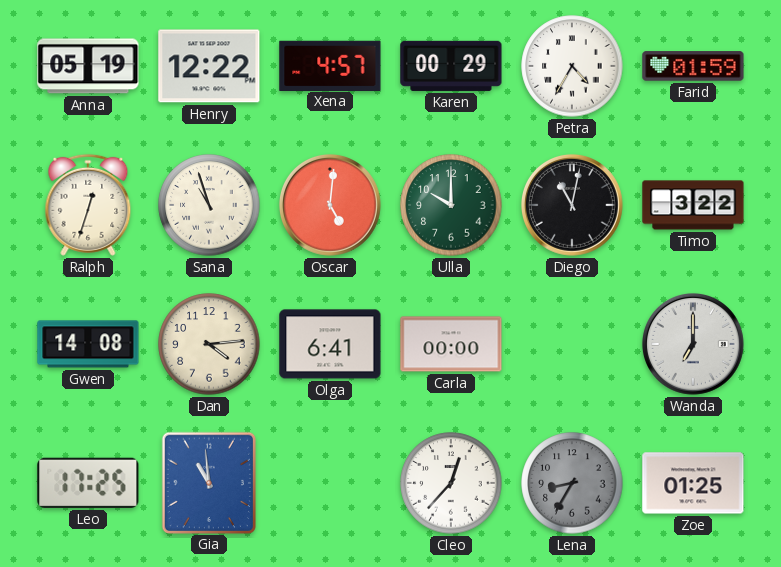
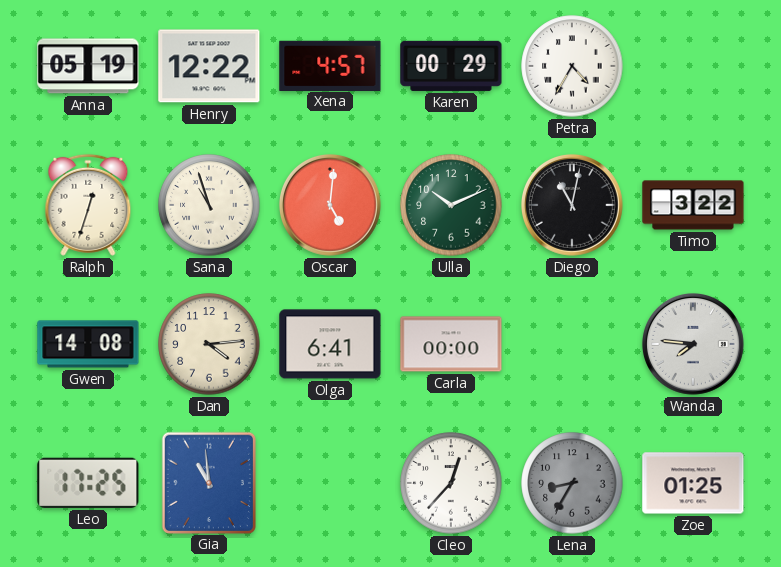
Farid: 01:59 -> none
Ulla: 10:00 -> 10:11
Wanda: 7:00 -> 7:46
